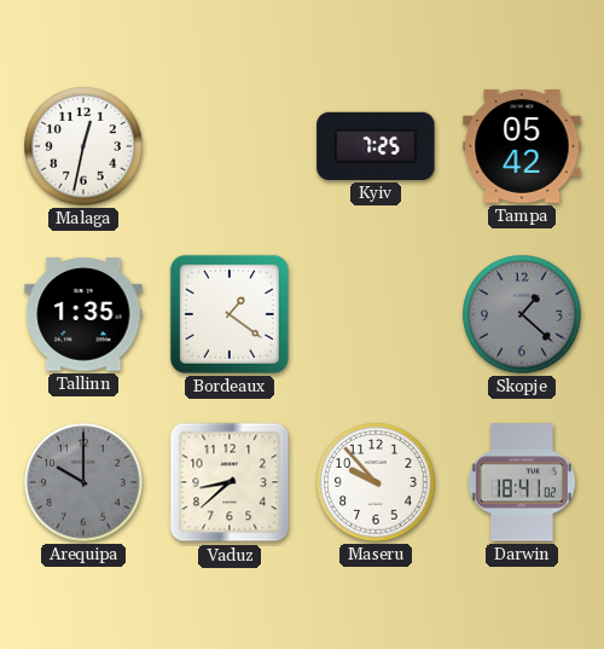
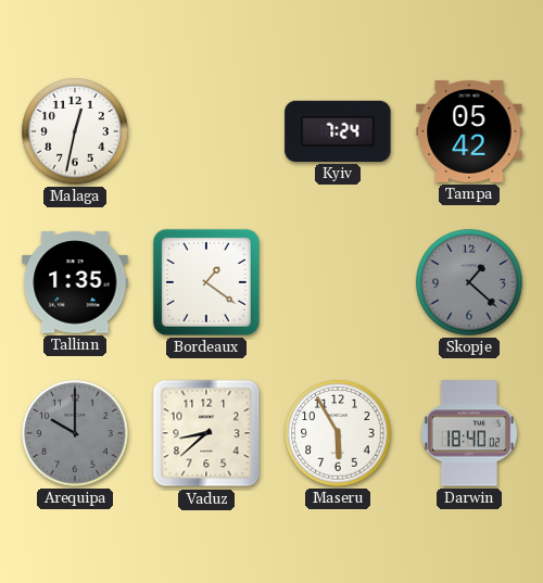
Kyiv: 7:25 -> 7:24
Maseru: 9:53 -> 5:55
Darwin: 18:41 -> 18:40
